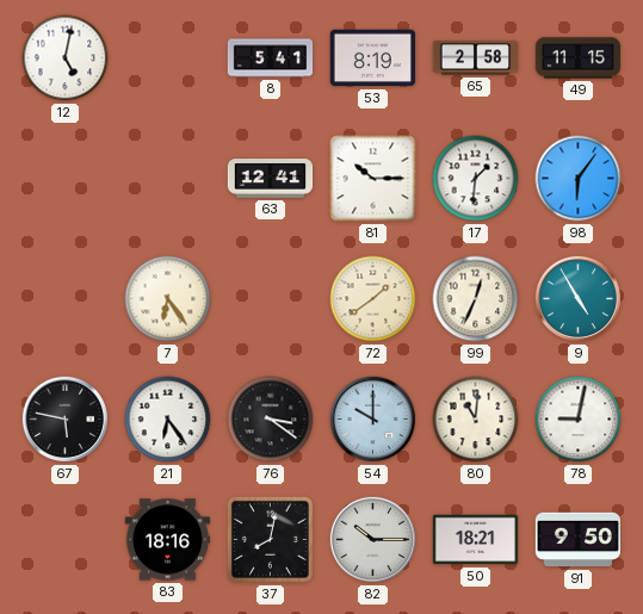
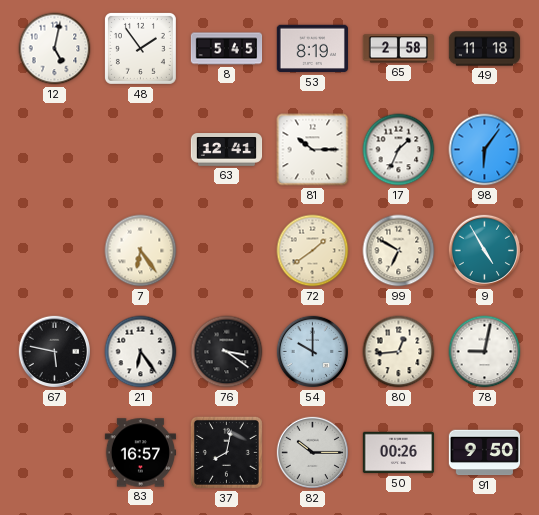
48: none -> 1:54
8: 5:41 -> 5:45
49: 11:15 -> 11:18
17: 1:31 -> 1:34
99: 12:34 -> 6:50
80: 11:01 -> 12:44
83: 18:16 -> 16:57
50: 18:21 -> 00:26
